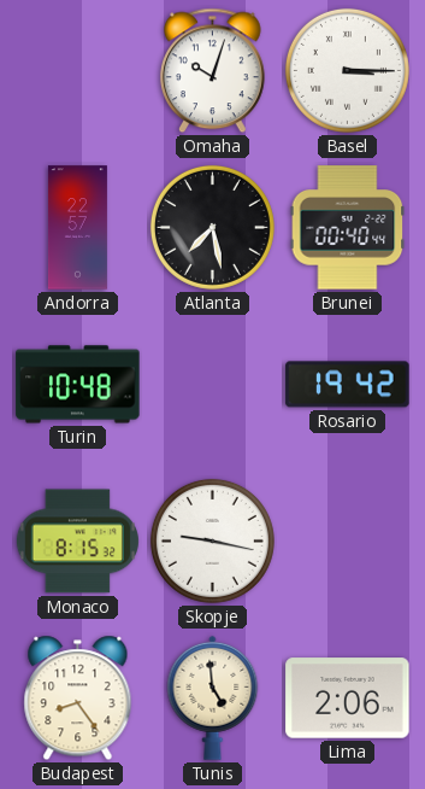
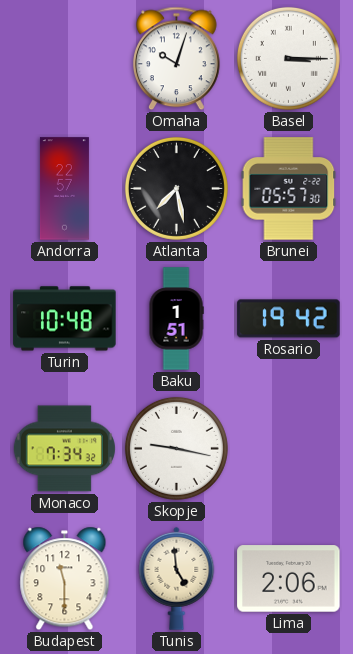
Brunei: 00:40 -> 05:57
Baku: none -> 1:51
Monaco: 8:15 -> 7:34
Budapest: 8:24 -> 11:30
